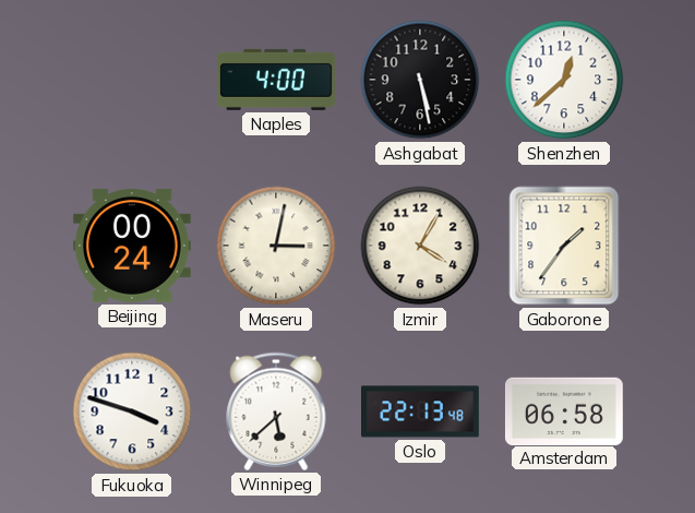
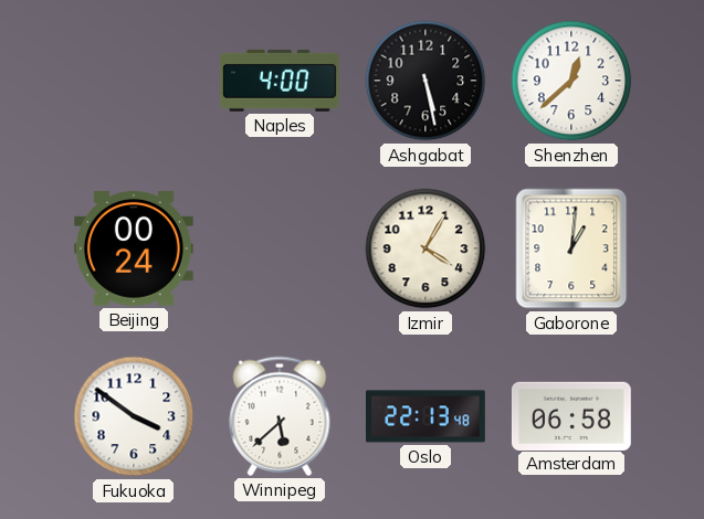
Maseru: 3:02 -> none
Gaborone: 1:36 -> 1:01
Fukuoka: 3:48 -> 3:51
